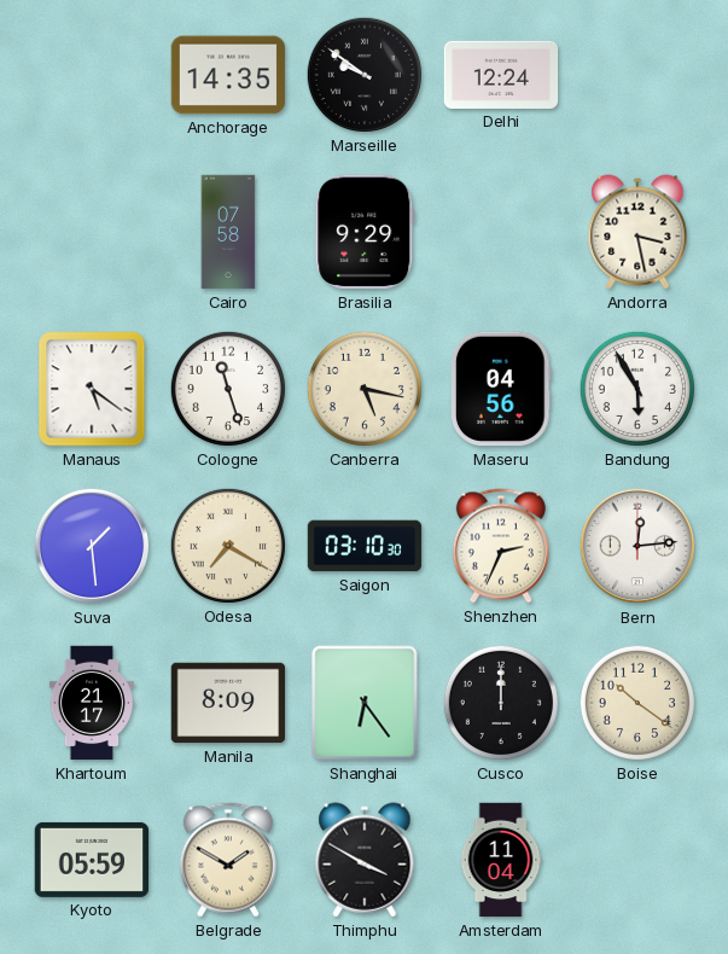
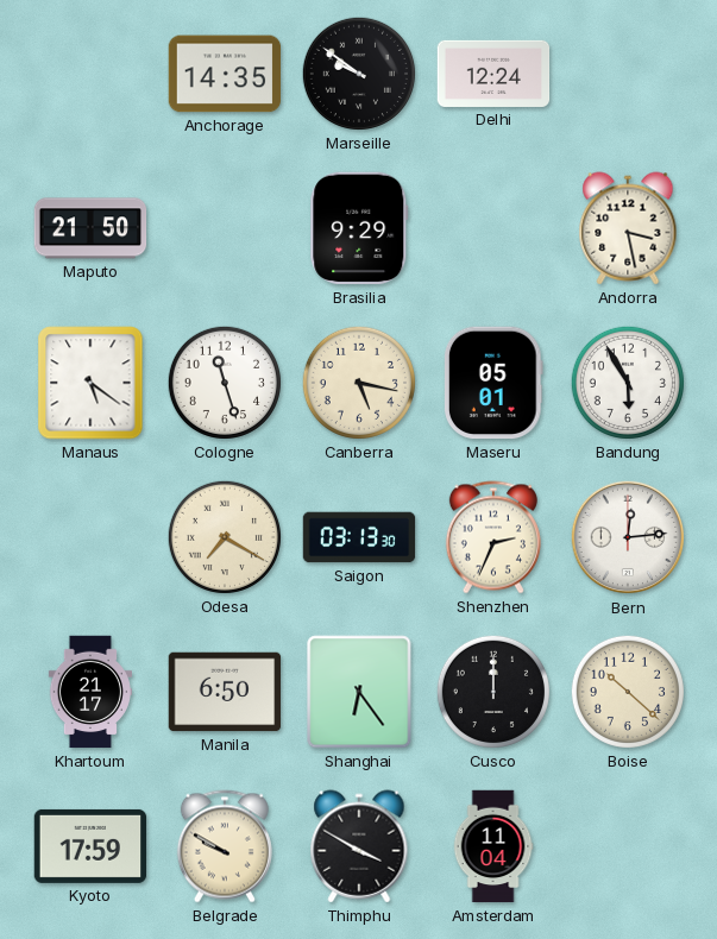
Maputo: none -> 21:50
Cairo: 07:58 -> none
Maseru: 04:56 -> 05:01
Suva: 1:29 -> none
Saigon: 03:10 -> 03:13
Manila: 8:09 -> 6:50
Boise: 10:21 -> 10:22
Kyoto: 05:59 -> 17:59
Belgrade: 1:50 -> 9:50
